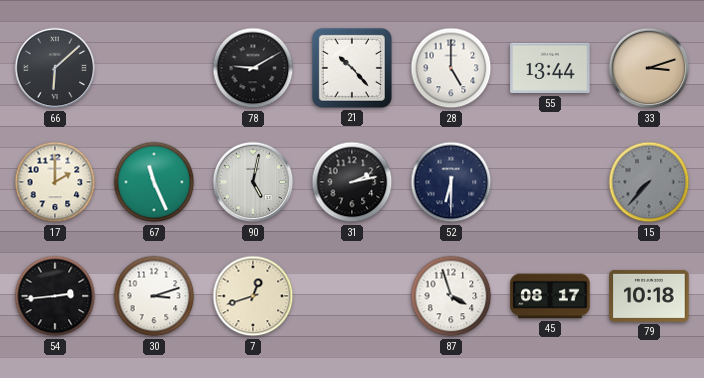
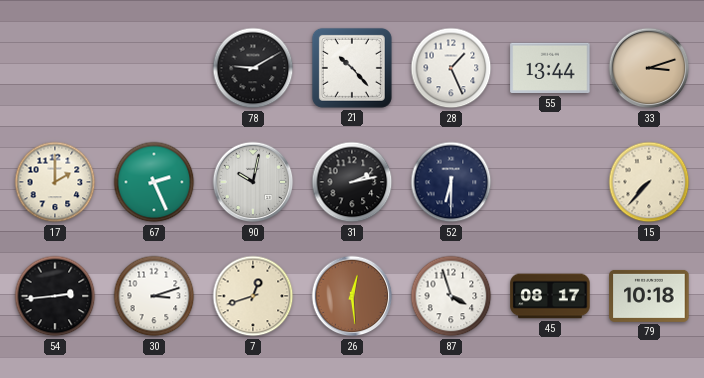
66: 6:08 -> none
28: 5:00 -> 1:26
67: 11:26 -> 2:26
90: 5:02 -> 10:02
15 dial: grey -> cream
26: none -> 12:29
